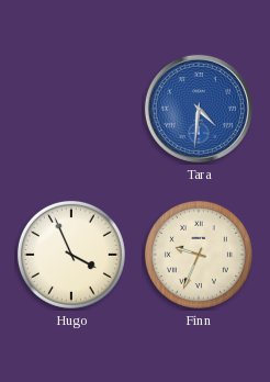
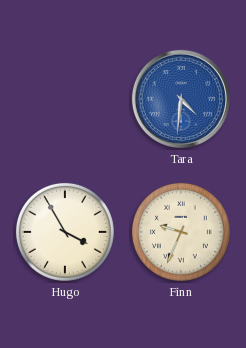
Hugo: 3:56 -> 3:55
